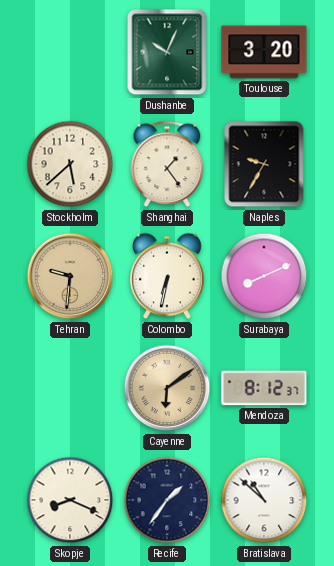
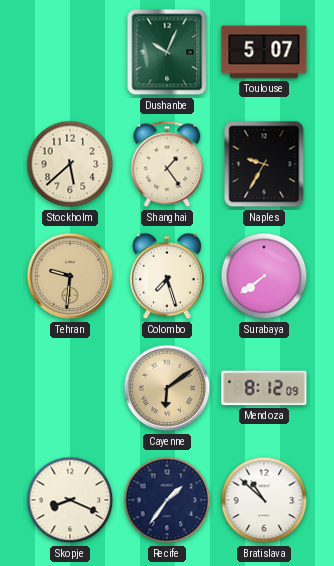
Toulouse: 3:20 -> 5:07
Colombo: 6:32 -> 7:27
Surabaya: 8:11 -> 7:39
Mendoza: 8:12:37 -> 8:12:09
